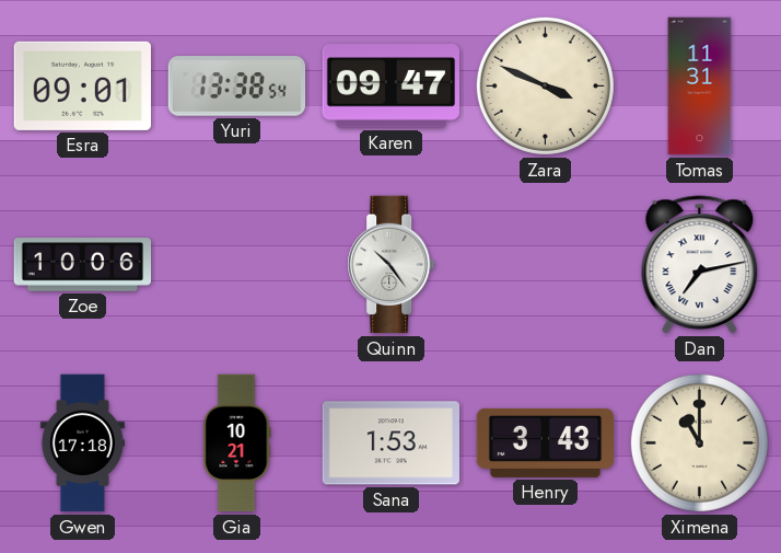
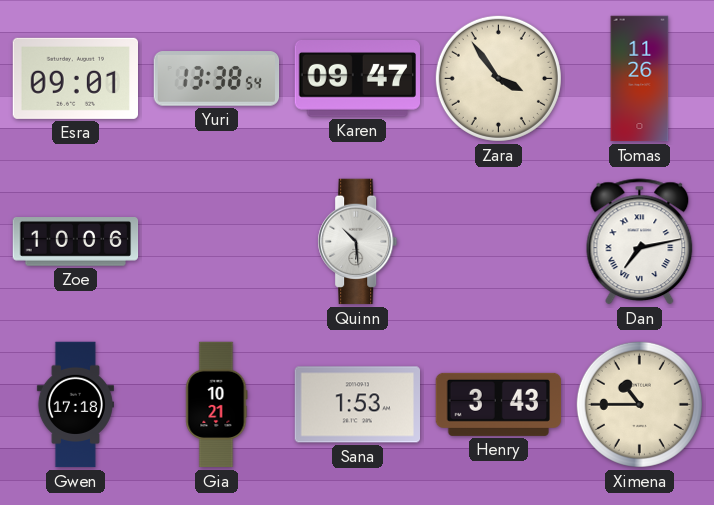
Zara: 3:49 -> 3:54
Tomas: 11:31 -> 11:26
Quinn: 10:24 -> 10:29
Ximena: 11:00 -> 10:45
